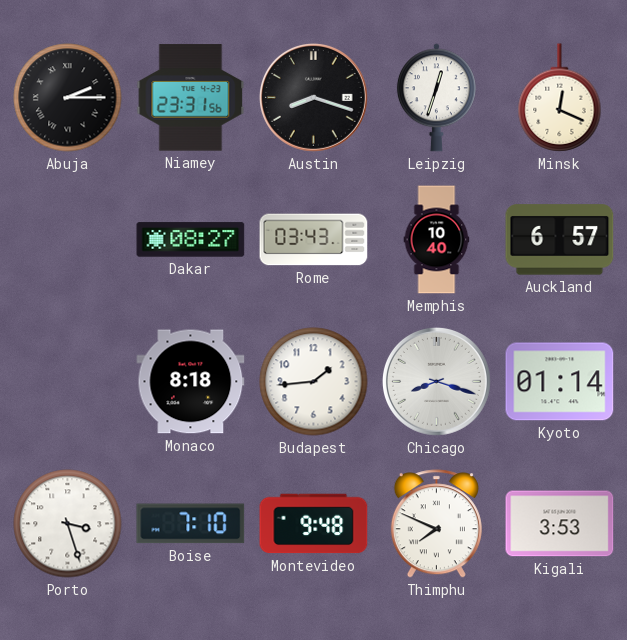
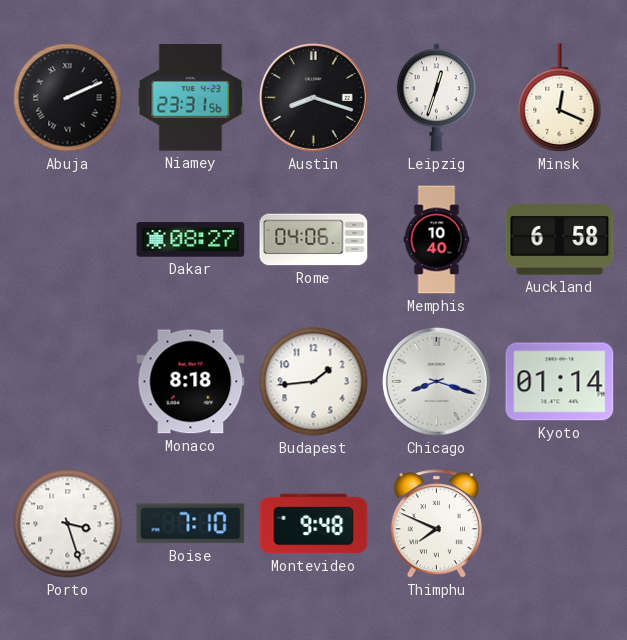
Abuja: 2:15 -> 2:11
Rome: 03:43 -> 04:06
Auckland: 6:57 -> 6:58
Kigali: 3:53 -> none
